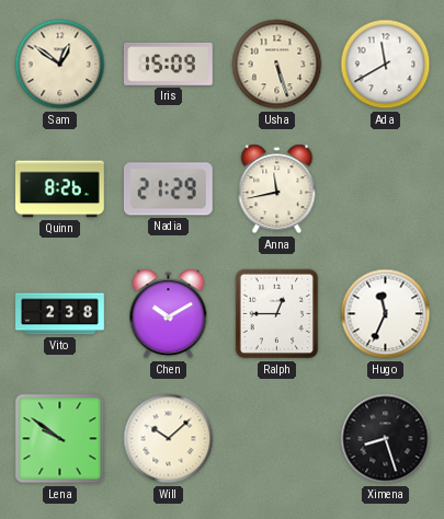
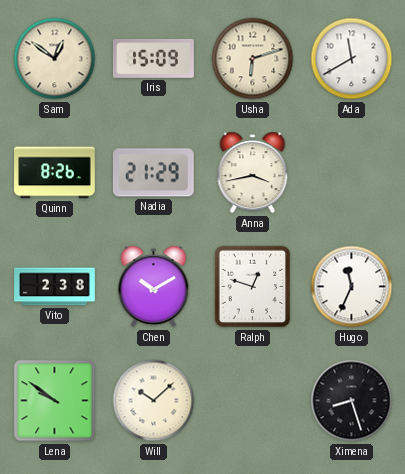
Usha: 5:27 -> 6:12
Anna: 11:43 -> 3:43
Ralph: 12:45 -> 12:48
